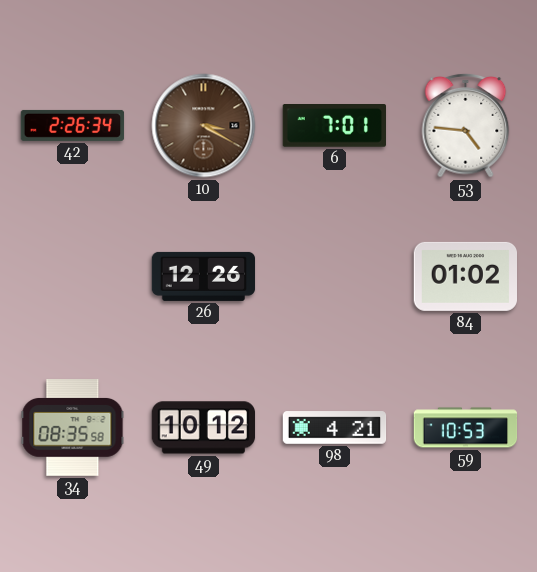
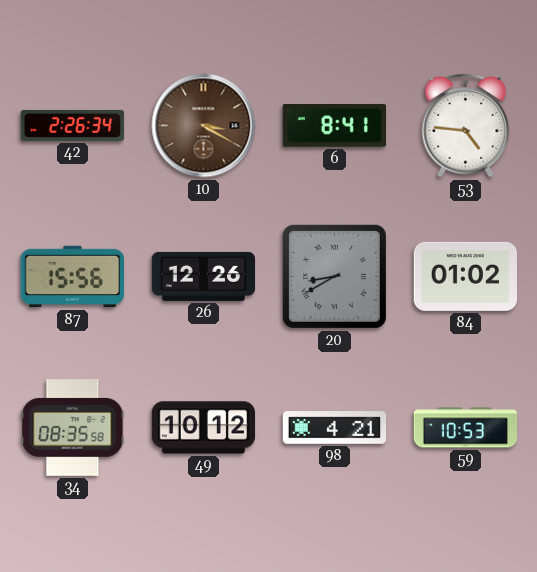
6: 7:01 -> 8:41
87: none -> 15:56
20: none -> 8:40
